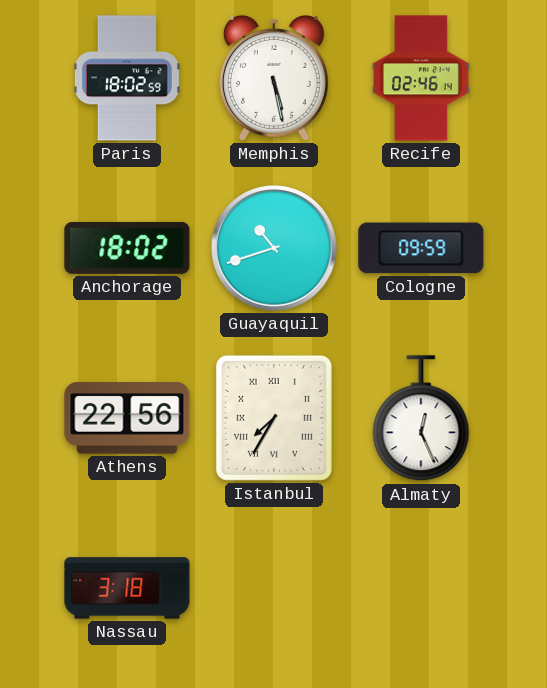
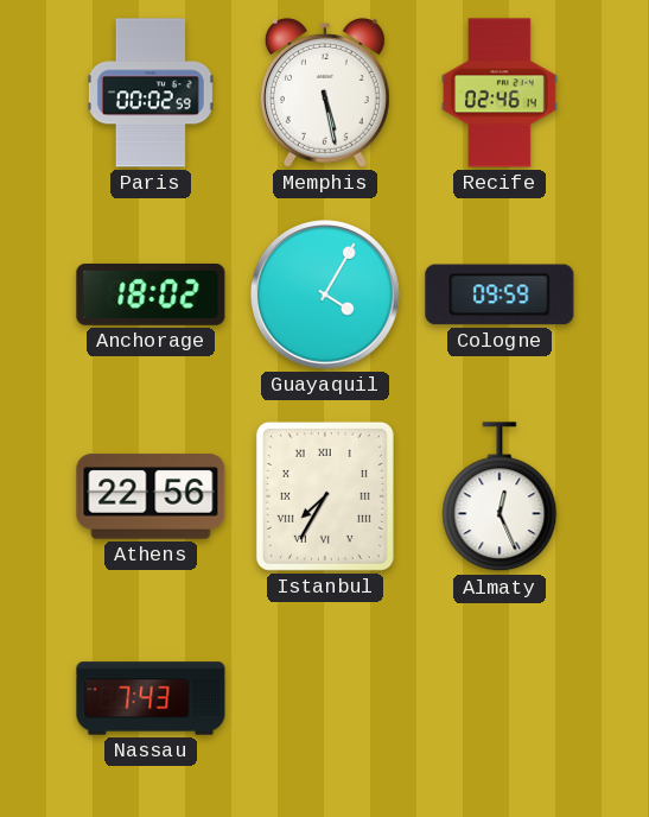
Paris: 18:02 -> 00:02
Guayaquil: 10:42 -> 4:05
Nassau: 3:18 -> 7:43
